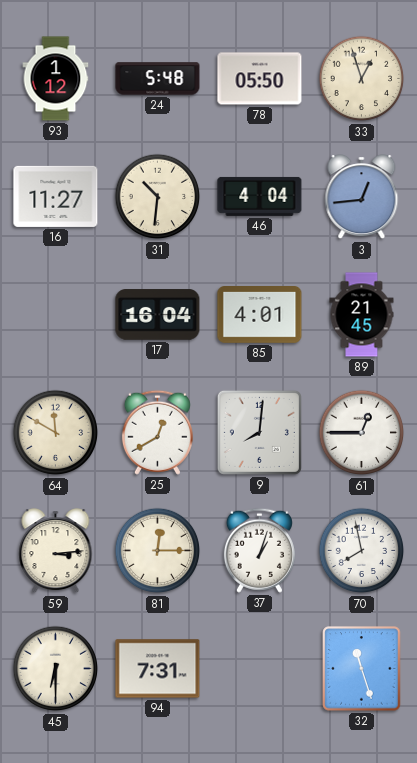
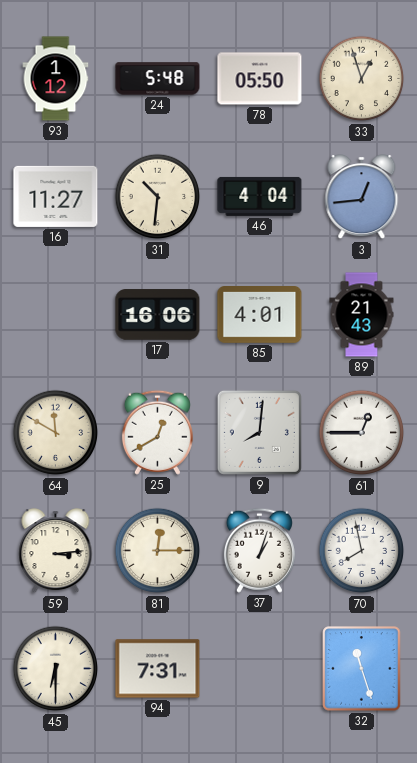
17: 16:04 -> 16:06
89: 21:45 -> 21:43
